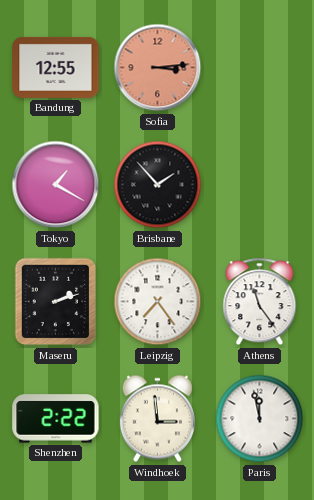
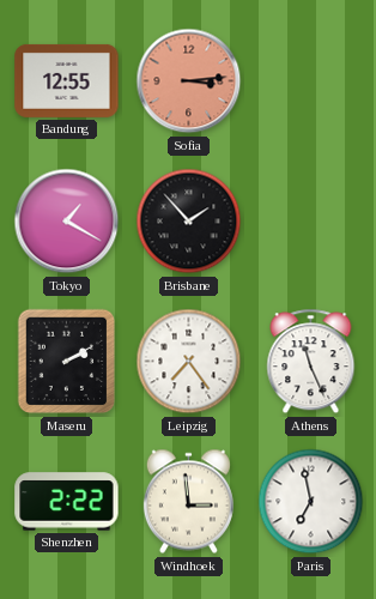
Maseru: 2:12 -> 2:10
Athens: 11:24 -> 11:26
Paris: 11:58 -> 6:58
